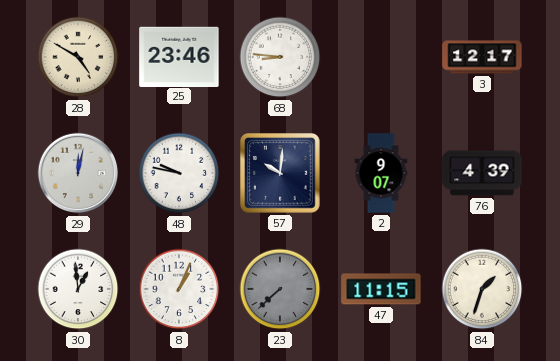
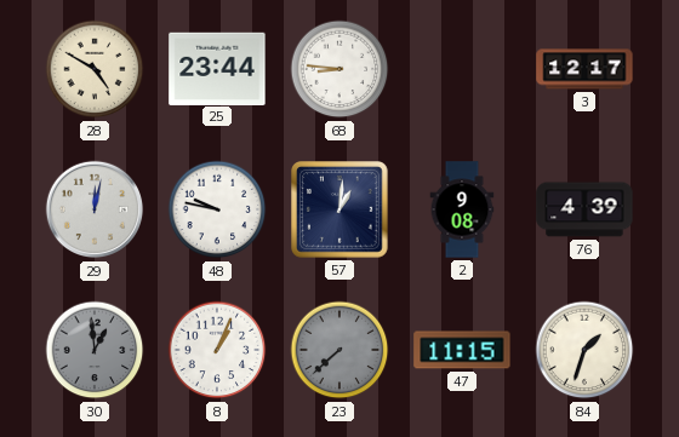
25: 23:46 -> 23:44
57: 10:01 -> 1:01
2: 9:07 -> 9:08
30 dial: white -> grey
